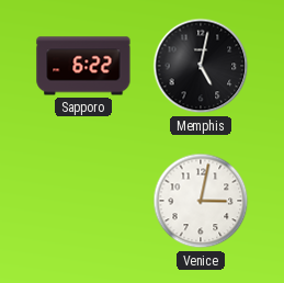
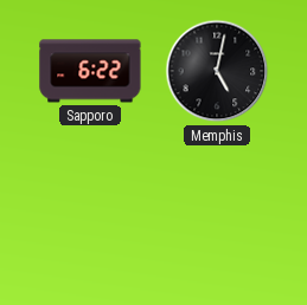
Venice: 3:02 -> none
